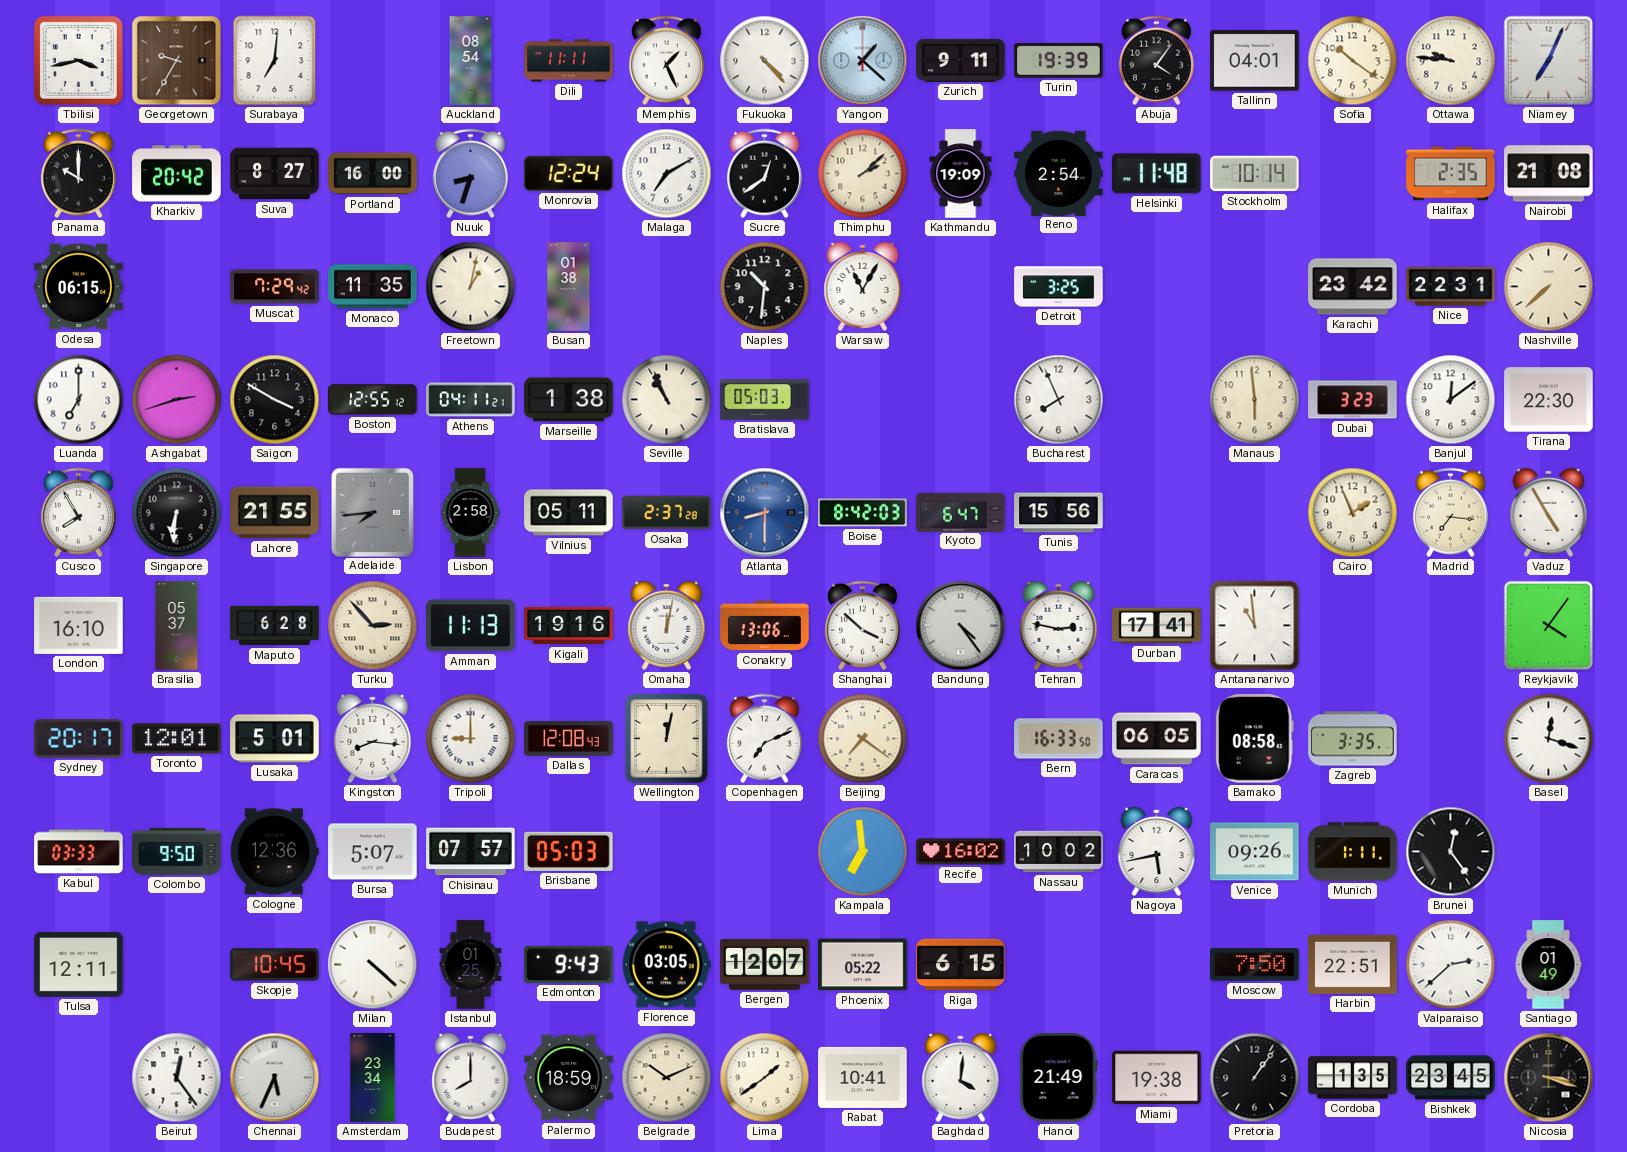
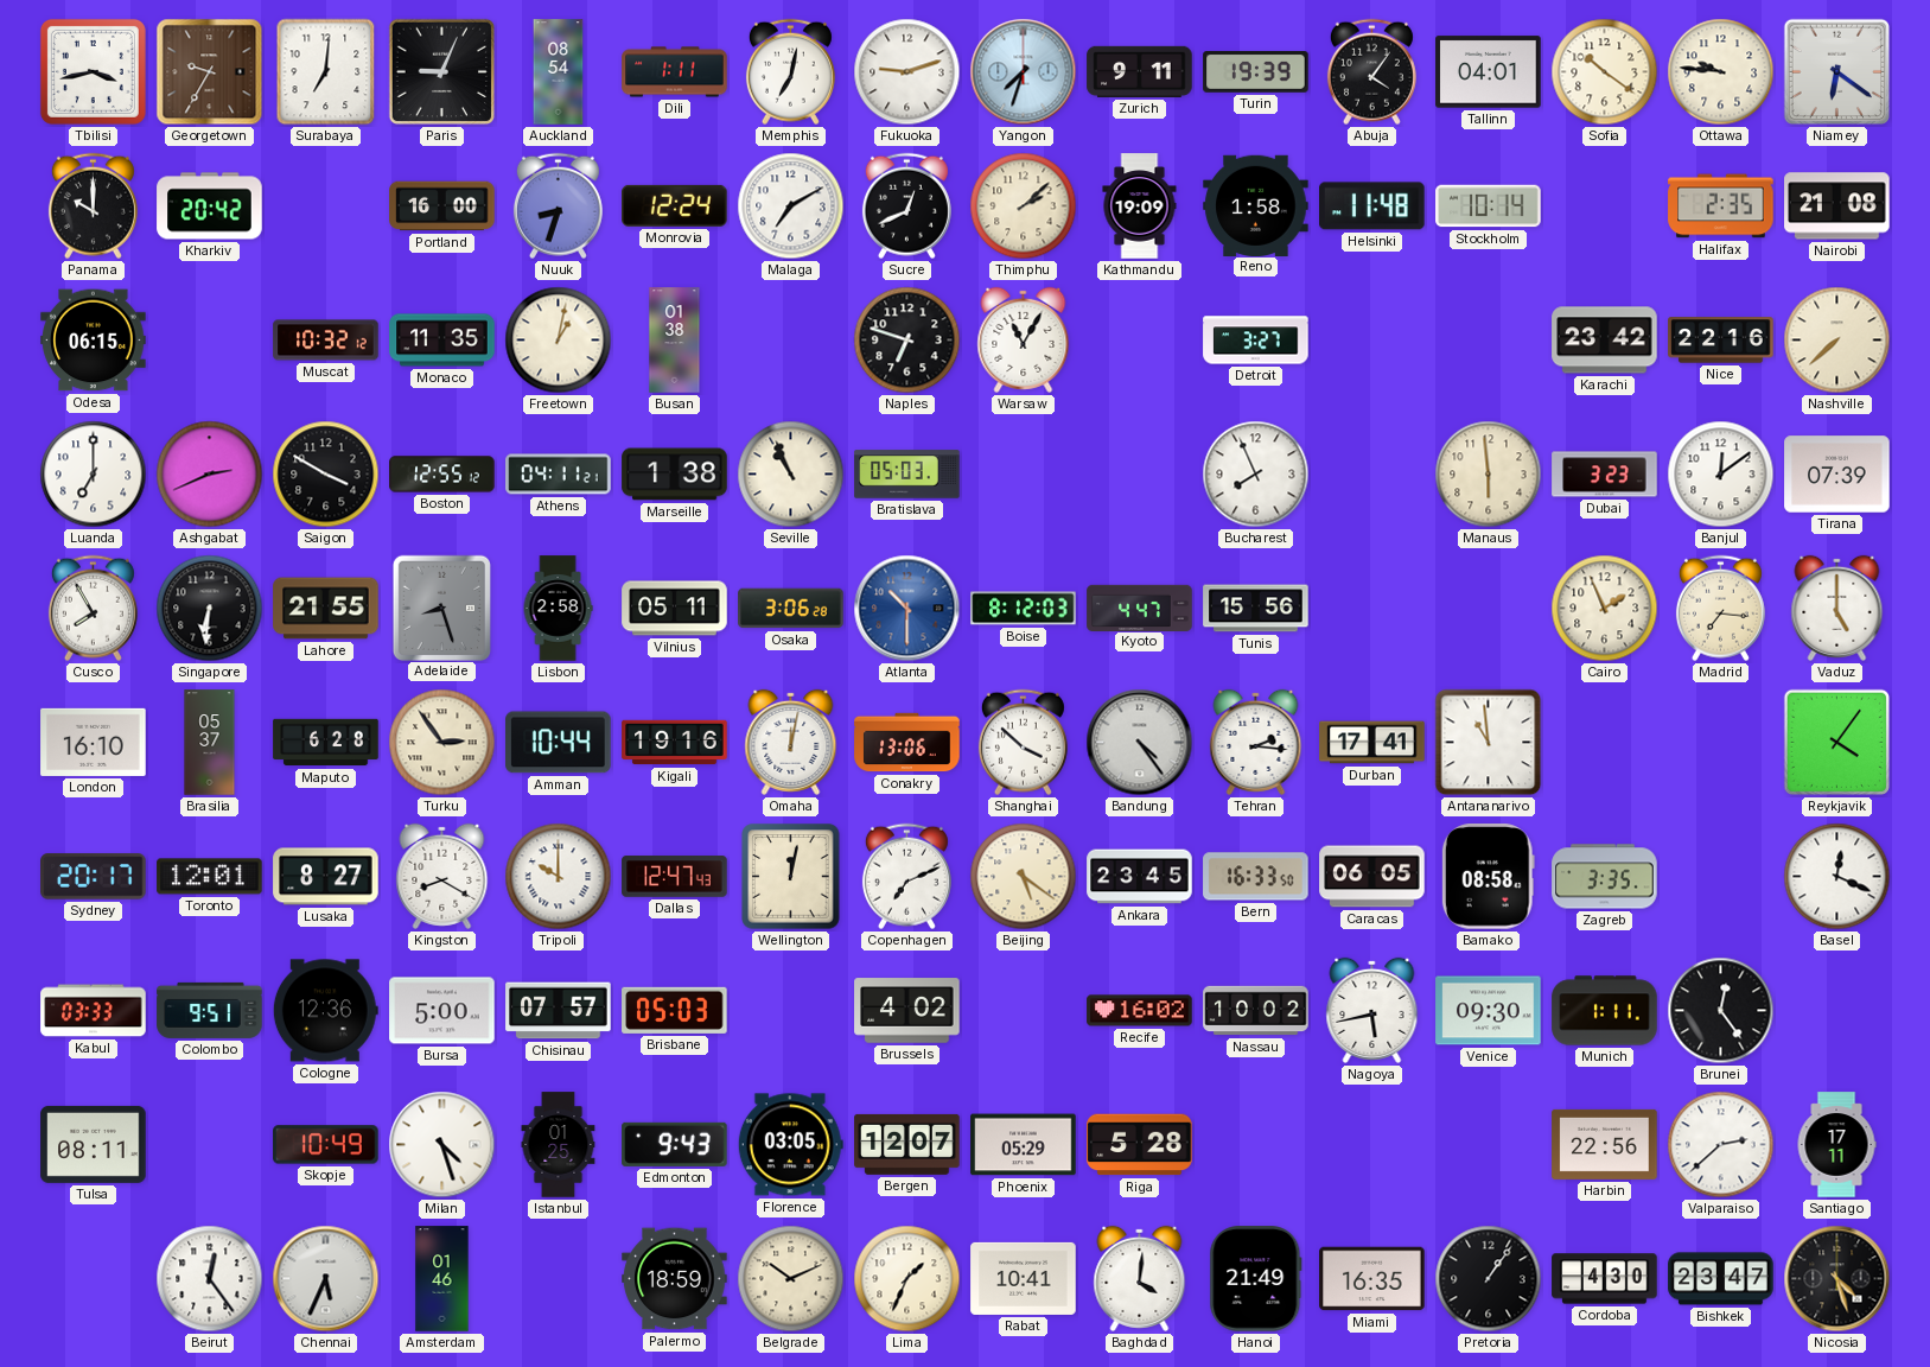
Paris: none -> 9:04
Dili: 11:11 -> 1:11
Memphis: 1:26 -> 7:02
Fukuoka: 4:23 -> 9:12
Yangon: 1:22 -> 7:33
Niamey: 7:04 -> 6:21
Suva: 8:27 -> none
Sucre: 12:39 -> 12:41
Reno: 2:54 -> 1:58
Muscat: 7:29 -> 10:32
Naples: 10:31 -> 6:48
Detroit: 3:25 -> 3:27
Nice: 22:31 -> 22:16
Ashgabat: 2:42 -> 2:41
Tirana: 22:30 -> 07:39
Adelaide: 7:44 -> 8:27
Osaka: 2:37 -> 3:06
Atlanta: 8:30 -> 10:30
Boise: 8:42 -> 8:12
Kyoto: 6:47 -> 4:47
Vaduz: 4:55 -> 5:00
Turku: 2:53 -> 2:54
Amman: 11:13 -> 10:44
Tehran: 2:47 -> 2:16
Lusaka: 5:01 -> 8:27
Kingston: 8:16 -> 8:20
Tripoli: 9:00 -> 10:00
Dallas: 12:08 -> 12:47
Beijing: 7:21 -> 5:21
Ankara: none -> 23:45
Basel: 12:18 -> 12:19
Colombo: 9:50 -> 9:51
Bursa: 5:07 -> 5:00
Brussels: none -> 4:02
Kampala: 6:59 -> none
Venice: 09:26 -> 09:30
Tulsa: 12:11 -> 08:11
Skopje: 10:45 -> 10:49
Milan: 4:22 -> 4:27
Phoenix: 05:22 -> 05:29
Riga: 6:15 -> 5:28
Moscow: 7:50 -> none
Harbin: 22:51 -> 22:56
Santiago: 01:49 -> 17:11
Amsterdam: 23:34 -> 01:46
Budapest: 8:00 -> none
Lima: 1:39 -> 1:34
Miami: 19:38 -> 16:35
Cordoba: 1:35 -> 4:30
Bishkek: 23:45 -> 23:47
Nicosia: 3:18 -> 4:27
